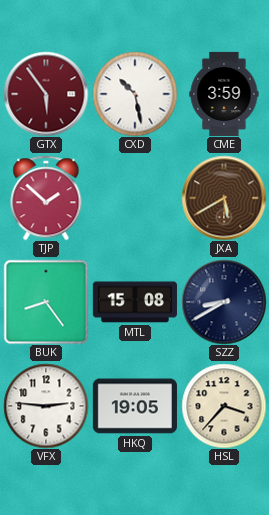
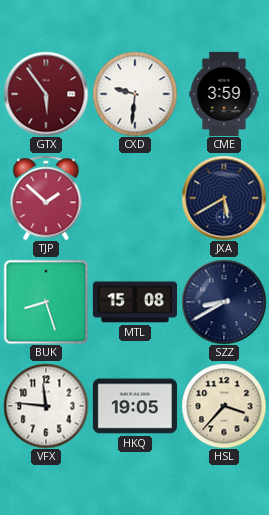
CXD: 10:28 -> 9:31
JXA dial: brown -> navy
BUK: 8:24 -> 8:27
VFX: 2:46 -> 11:46
